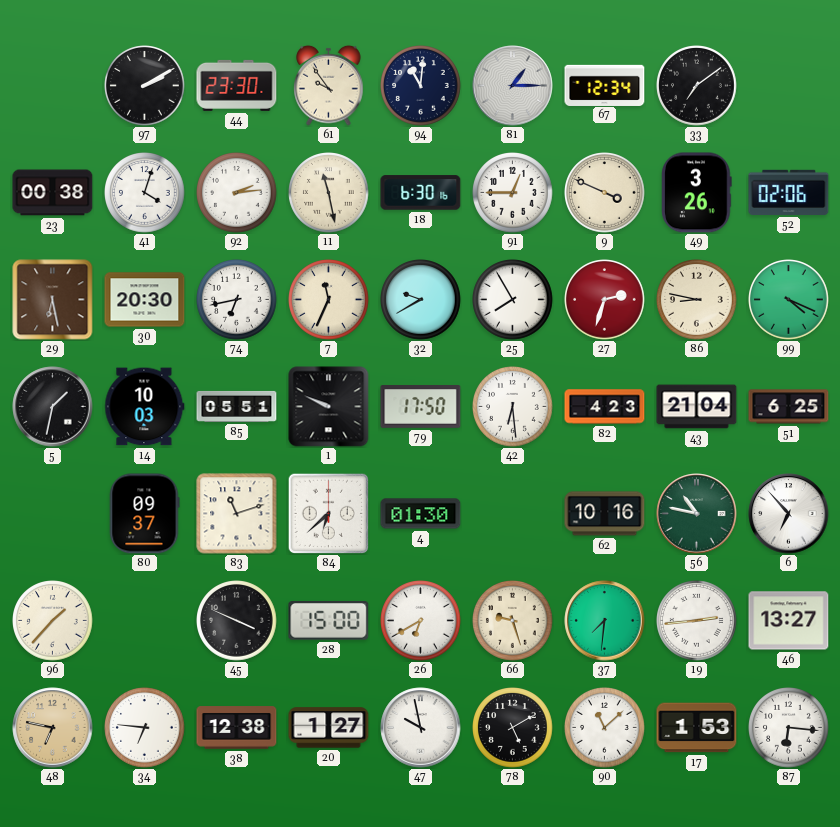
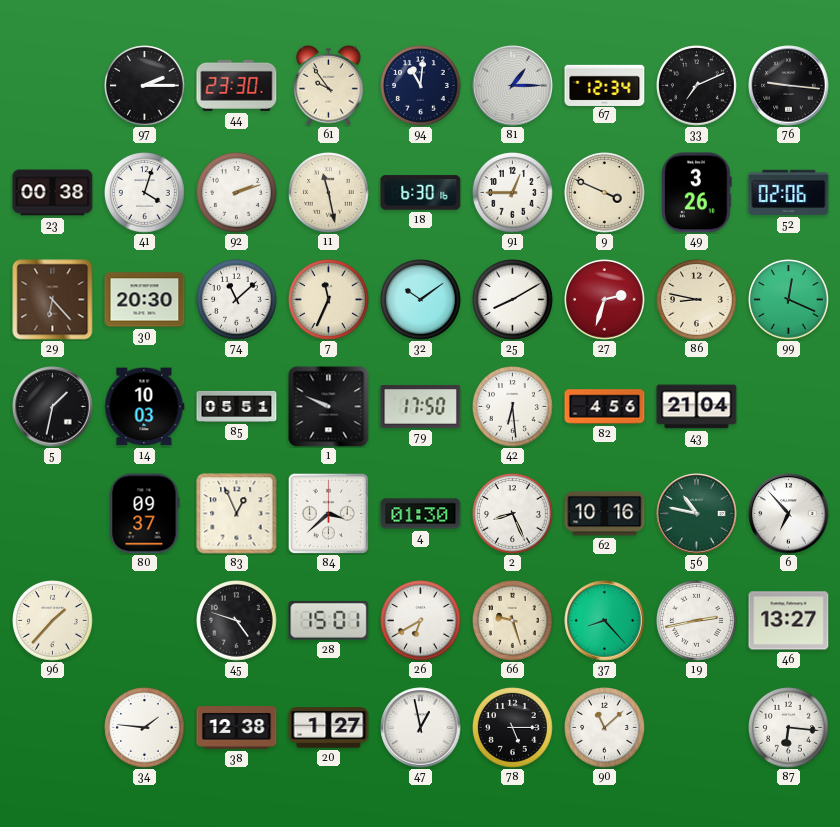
97: 2:10 -> 2:15
33: 7:09 -> 7:11
76: none -> 9:16
92: 2:14 -> 2:12
29: 6:28 -> 6:23
74: 6:43 -> 11:08
32: 9:40 -> 10:09
25: 7:55 -> 8:10
99: 4:19 -> 12:19
82: 4:23 -> 4:56
51: 6:25 -> none
83: 11:12 -> 12:56
84: 6:38 -> 3:38
2: none -> 8:26
45: 3:49 -> 4:48
28: 15:00 -> 15:01
37: 7:31 -> 8:23
19: 2:44 -> 2:43
48: 6:47 -> none
34: 6:46 -> 1:46
47: 9:58 -> 12:58
78: 5:10 -> 5:15
17: 1:53 -> none
